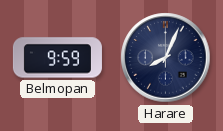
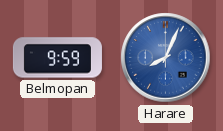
Harare dial: navy -> blue
